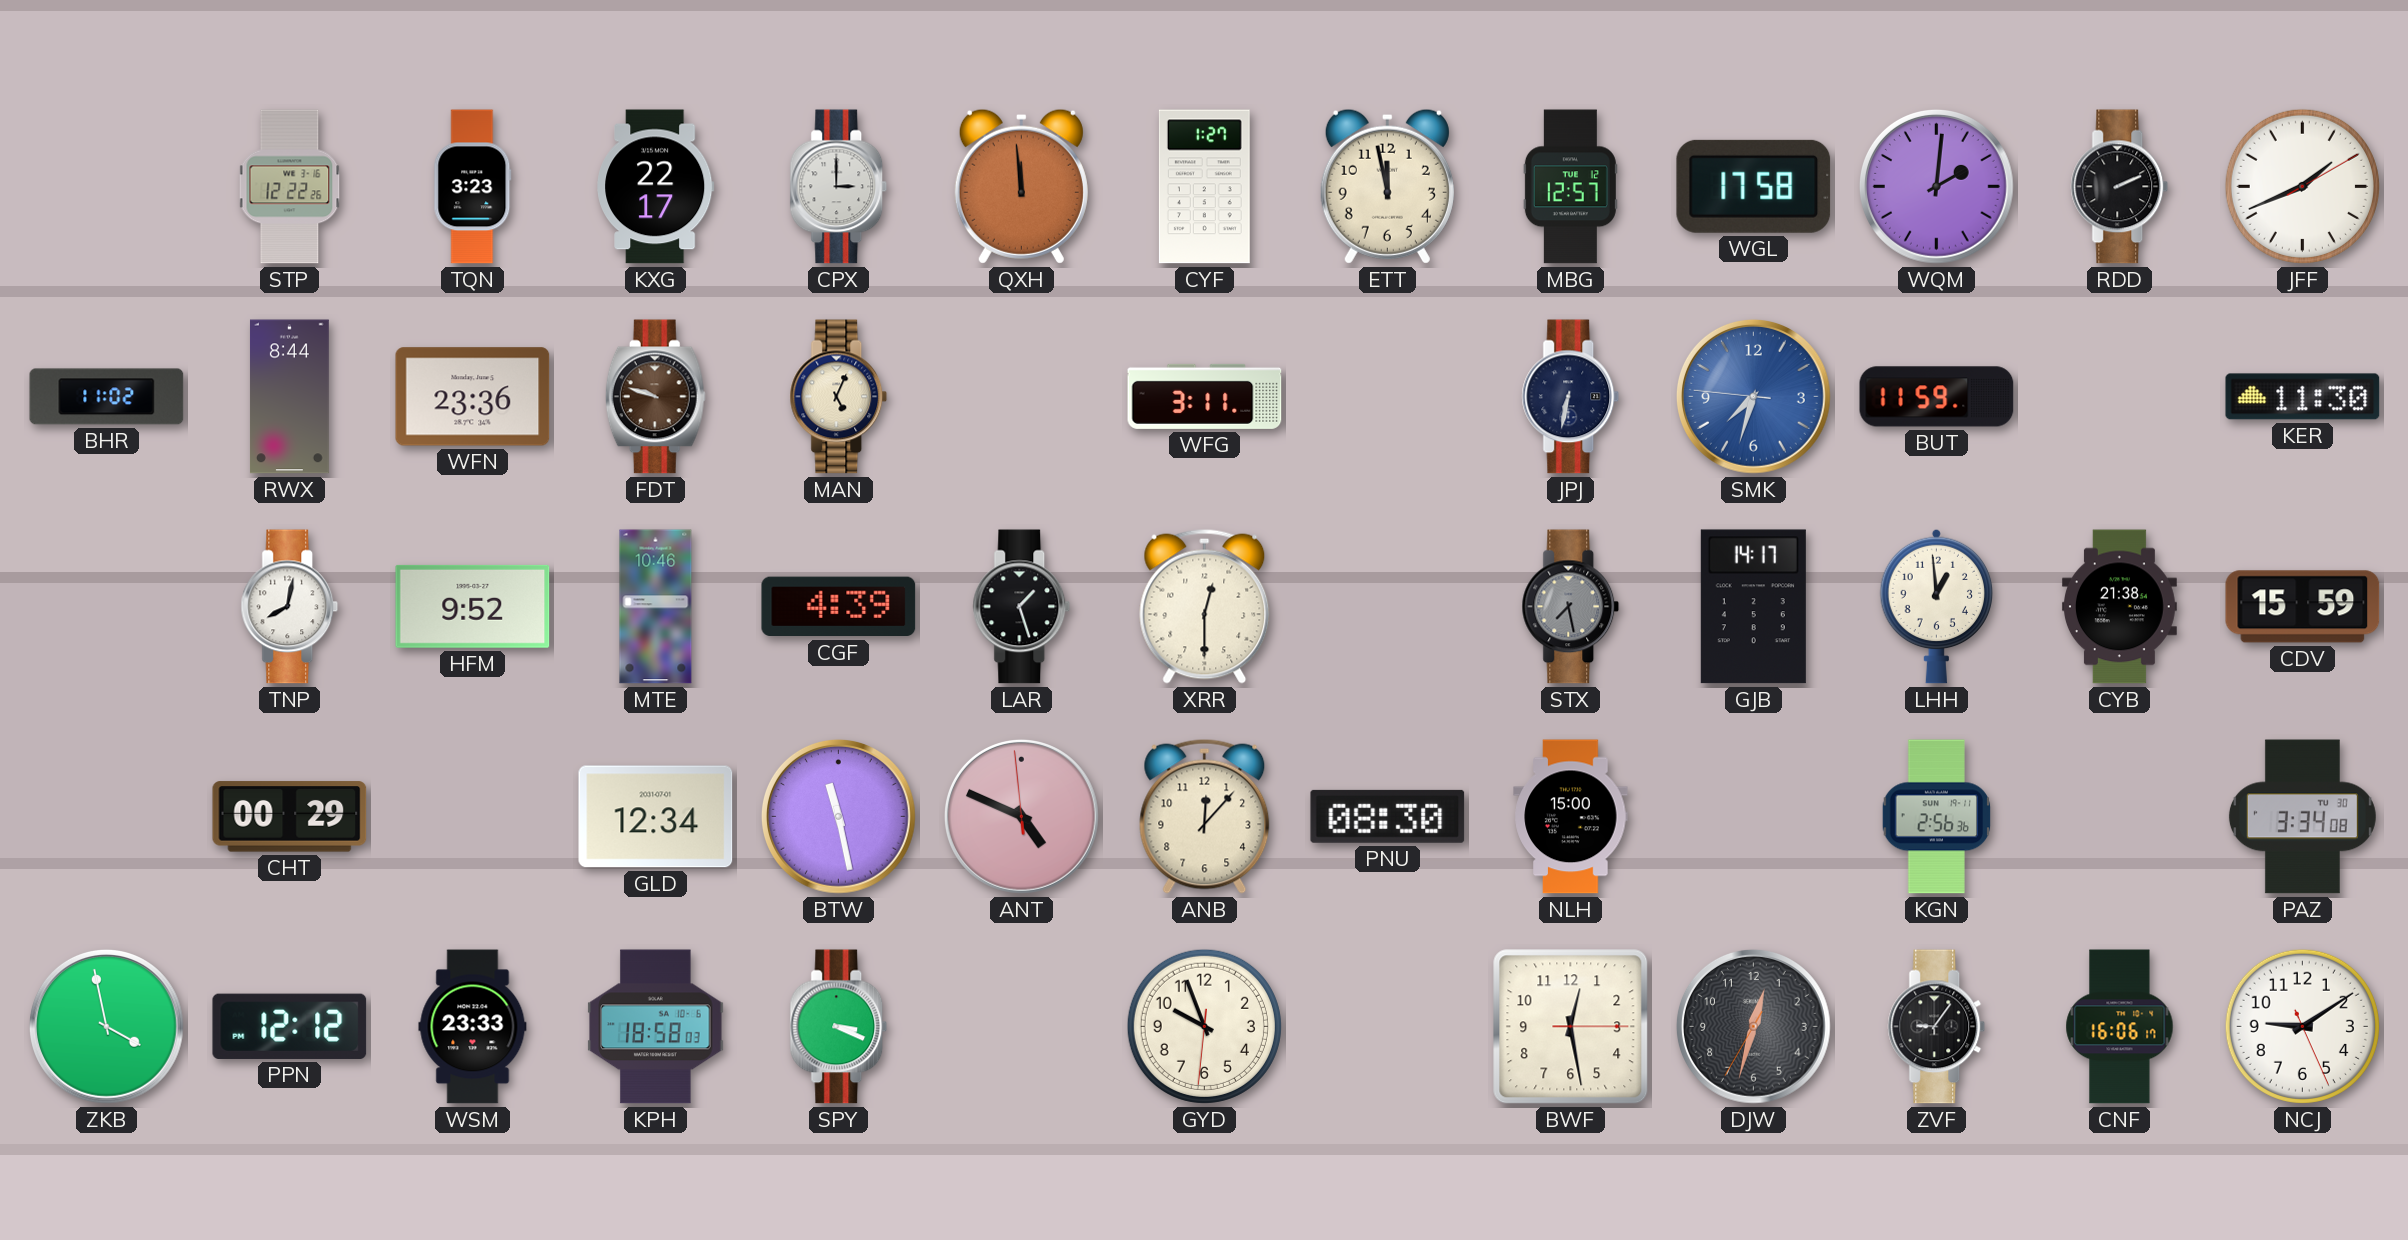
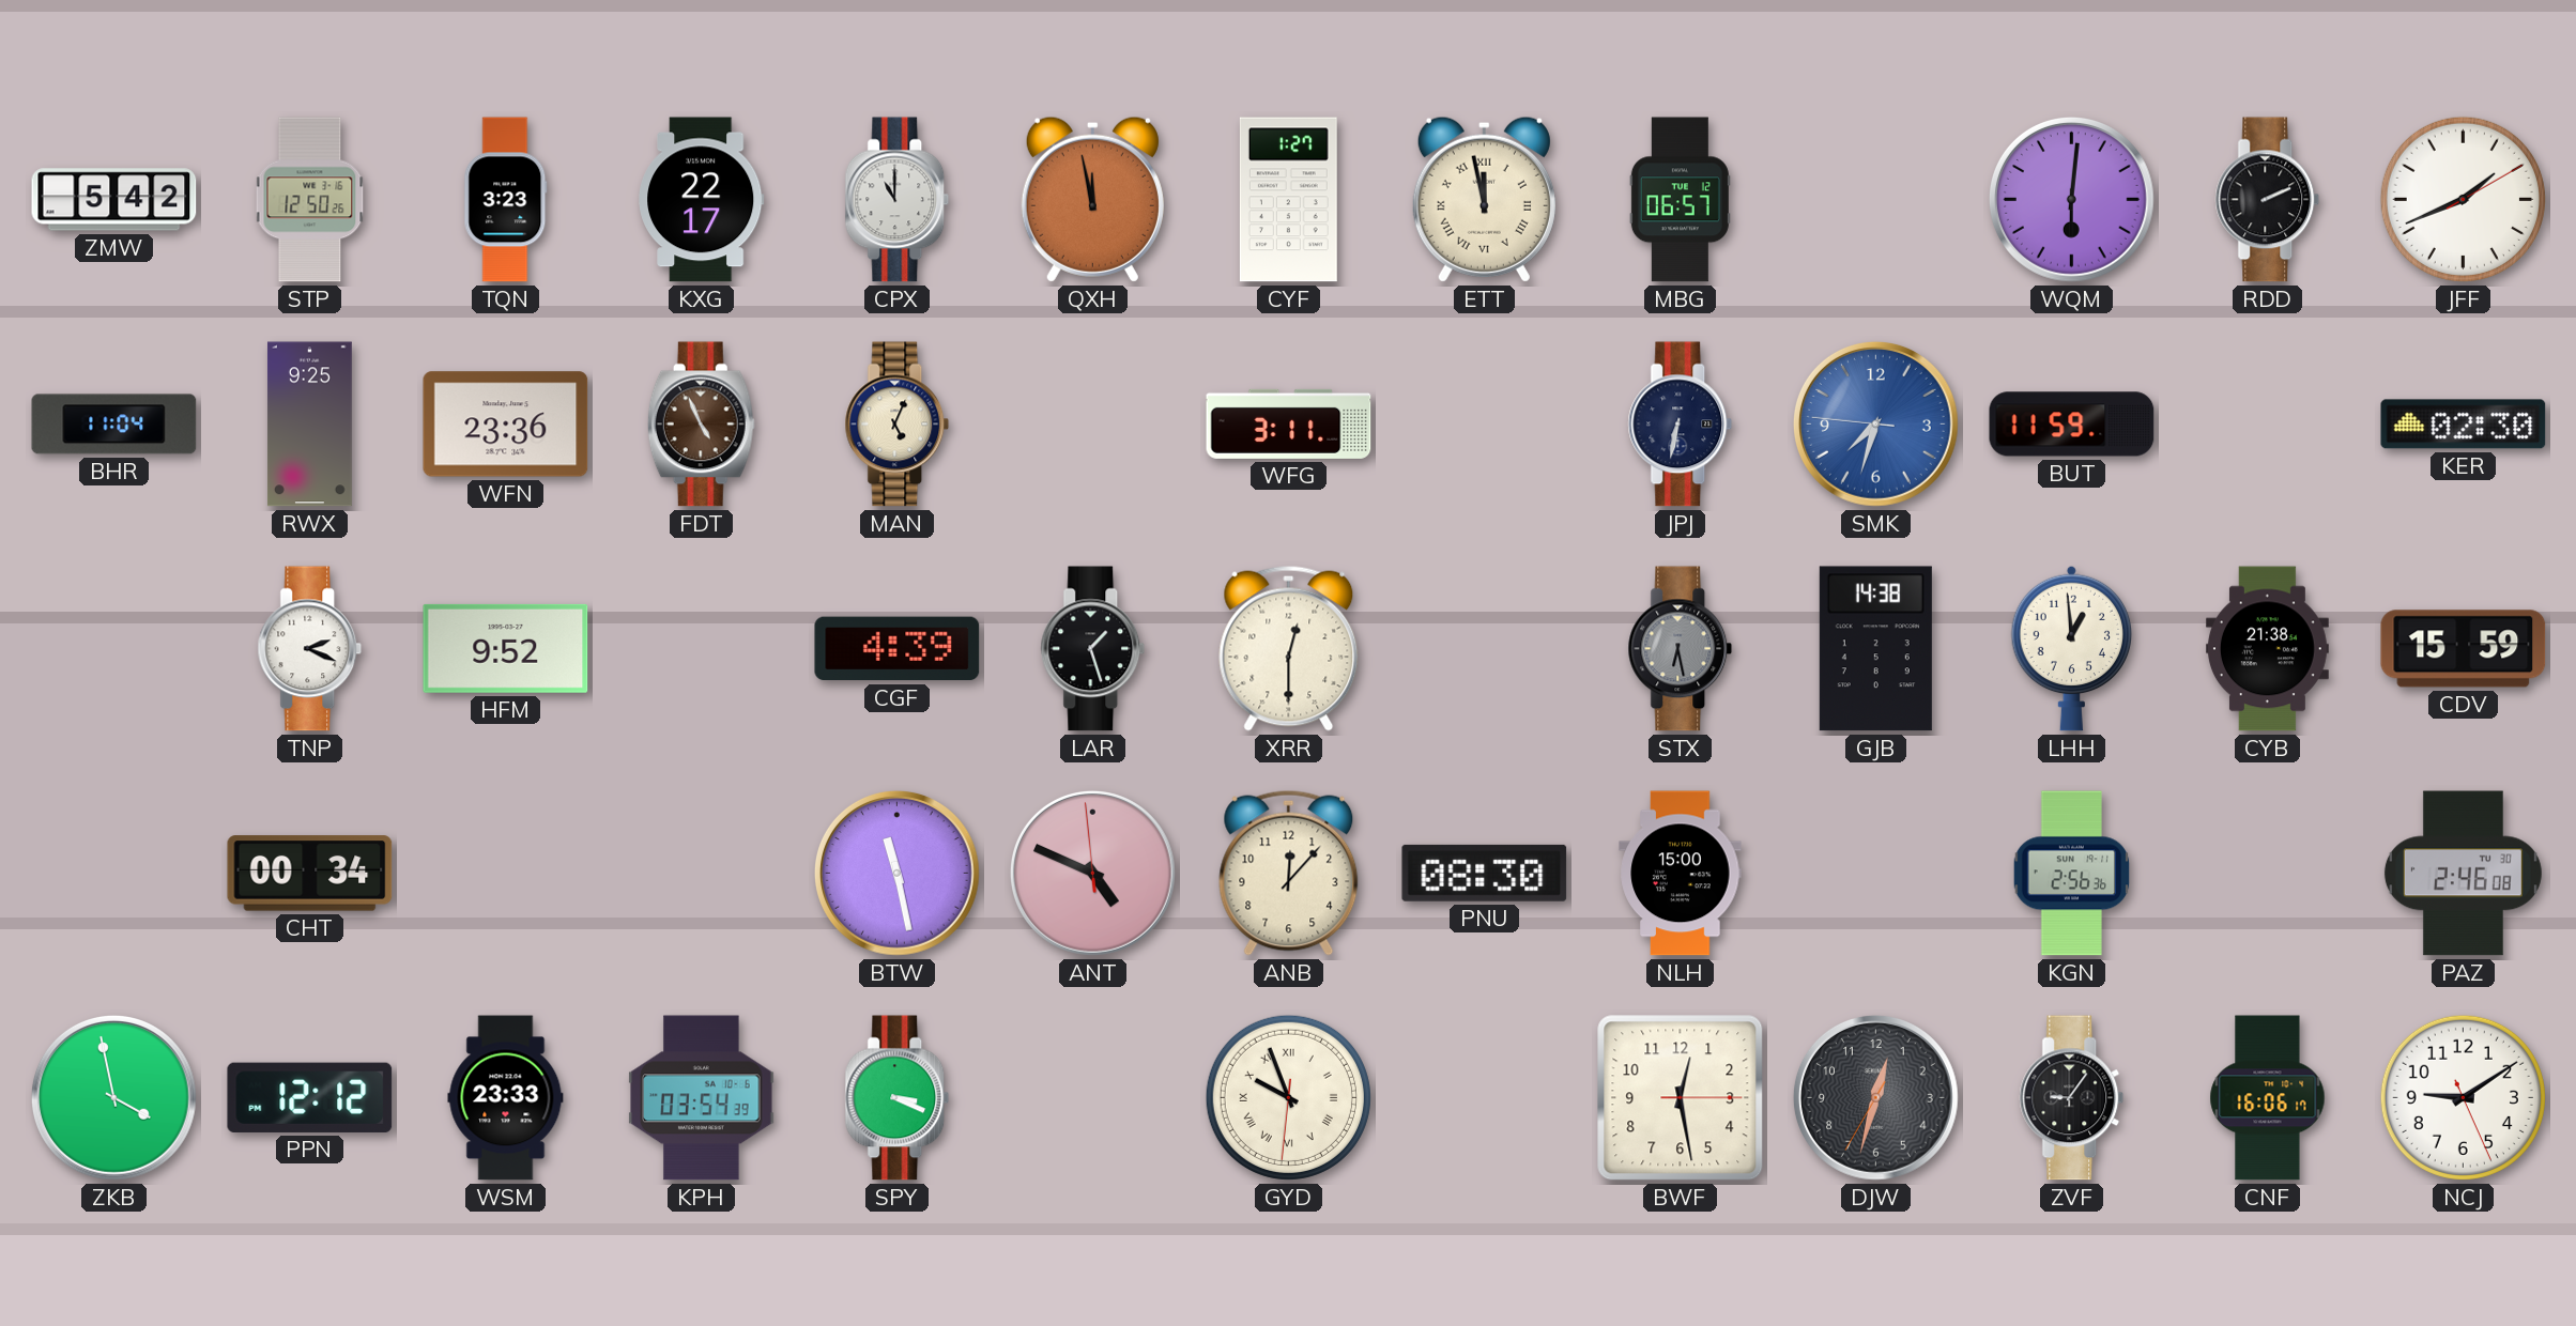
ZMW: none -> 5:42
STP: 12:22 -> 12:50
CPX: 3:00 -> 11:00
QXH: 11:59 -> 11:58
ETT numerals: Arabic -> Roman
MBG: 12:57 -> 06:57
WGL: 17:58 -> none
WQM: 2:01 -> 6:01
BHR: 11:02 -> 11:04
RWX: 8:44 -> 9:25
FDT: 9:48 -> 4:56
KER: 11:30 -> 02:30
TNP: 8:02 -> 2:19
MTE: 10:46 -> none
STX: 7:28 -> 6:28
GJB: 14:17 -> 14:38
CHT: 00:29 -> 00:34
GLD: 12:34 -> none
PAZ: 3:34 -> 2:46
KPH: 18:58 -> 03:54
GYD numerals: Arabic -> Roman
